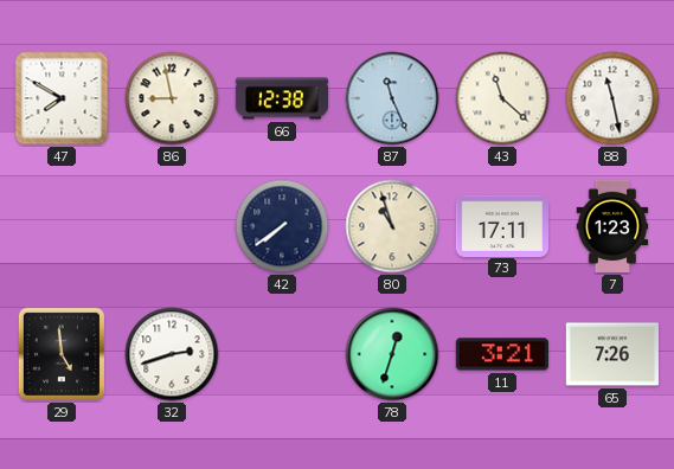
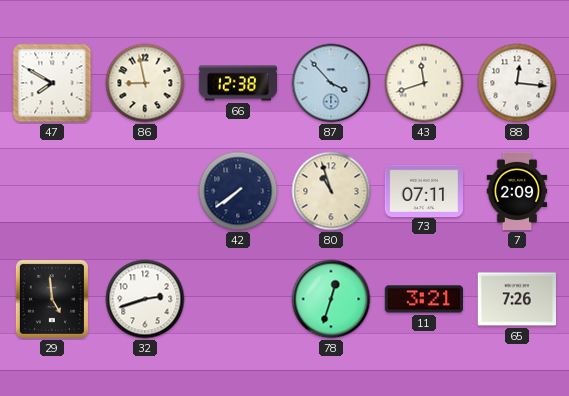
87: 11:26 -> 3:53
43: 11:22 -> 11:42
88: 11:28 -> 12:16
73: 17:11 -> 07:11
7: 1:23 -> 2:09
